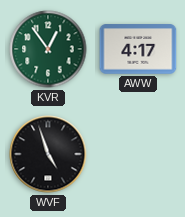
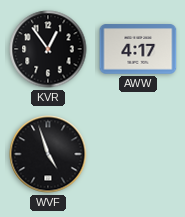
KVR dial: green -> black
